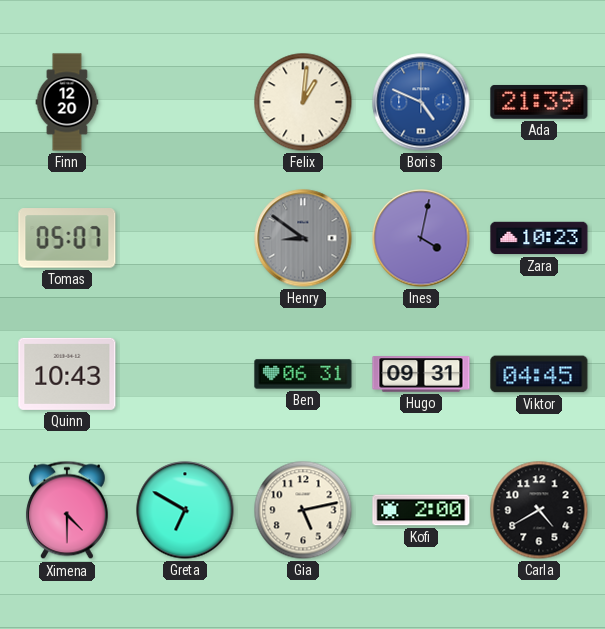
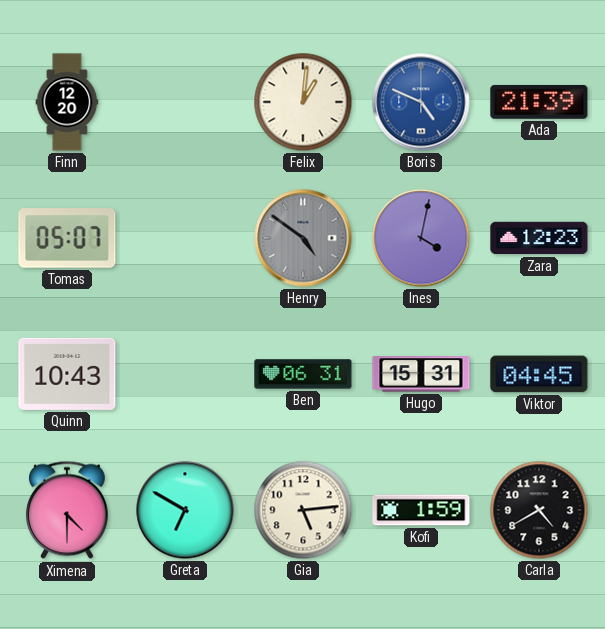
Henry: 8:51 -> 4:51
Zara: 10:23 -> 12:23
Hugo: 09:31 -> 15:31
Gia: 5:13 -> 5:14
Kofi: 2:00 -> 1:59
